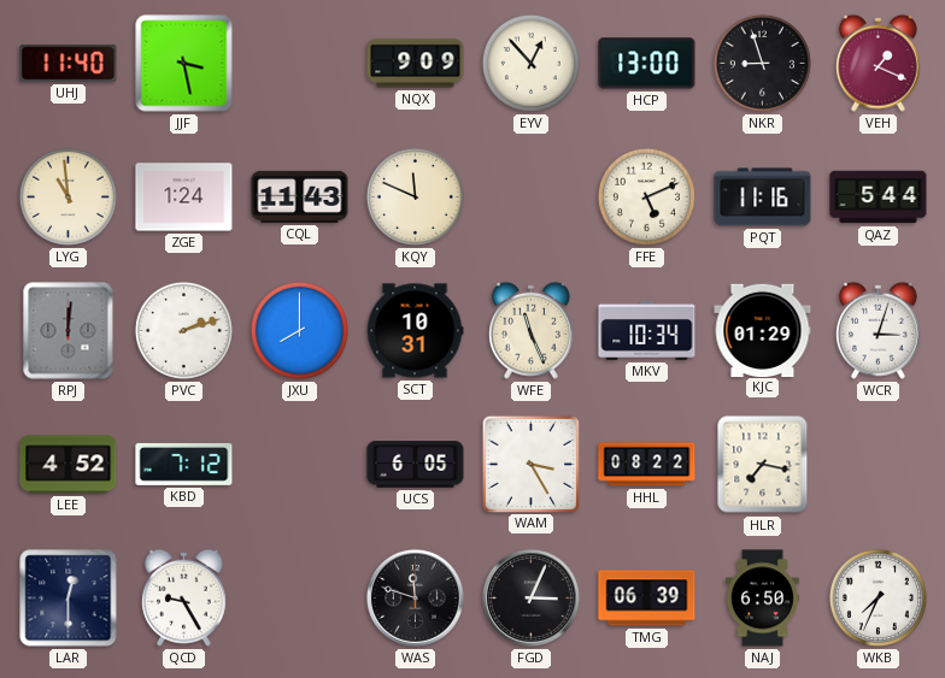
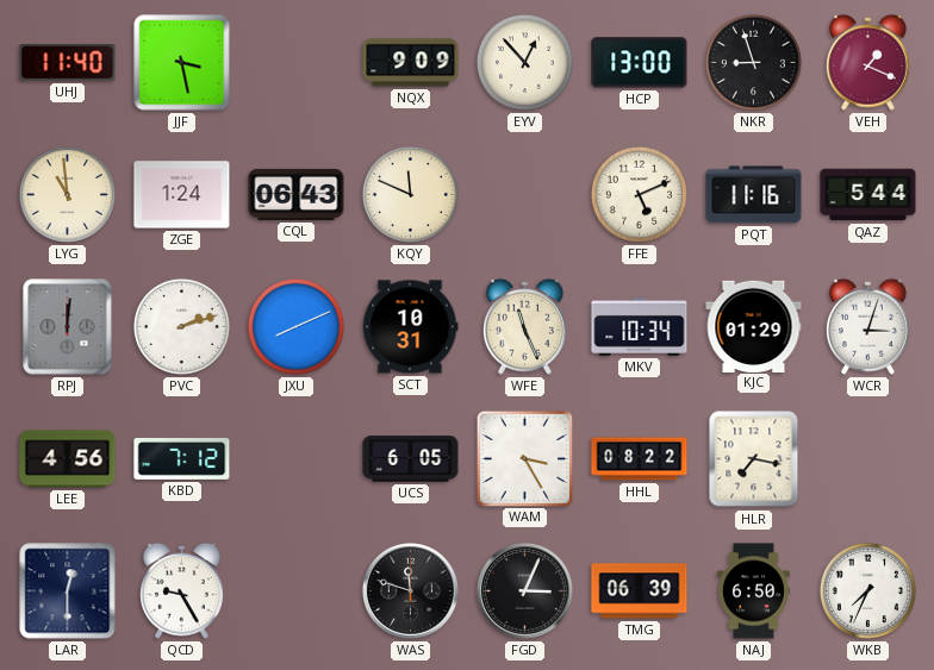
CQL: 11:43 -> 06:43
JXU: 8:00 -> 8:11
LEE: 4:52 -> 4:56
